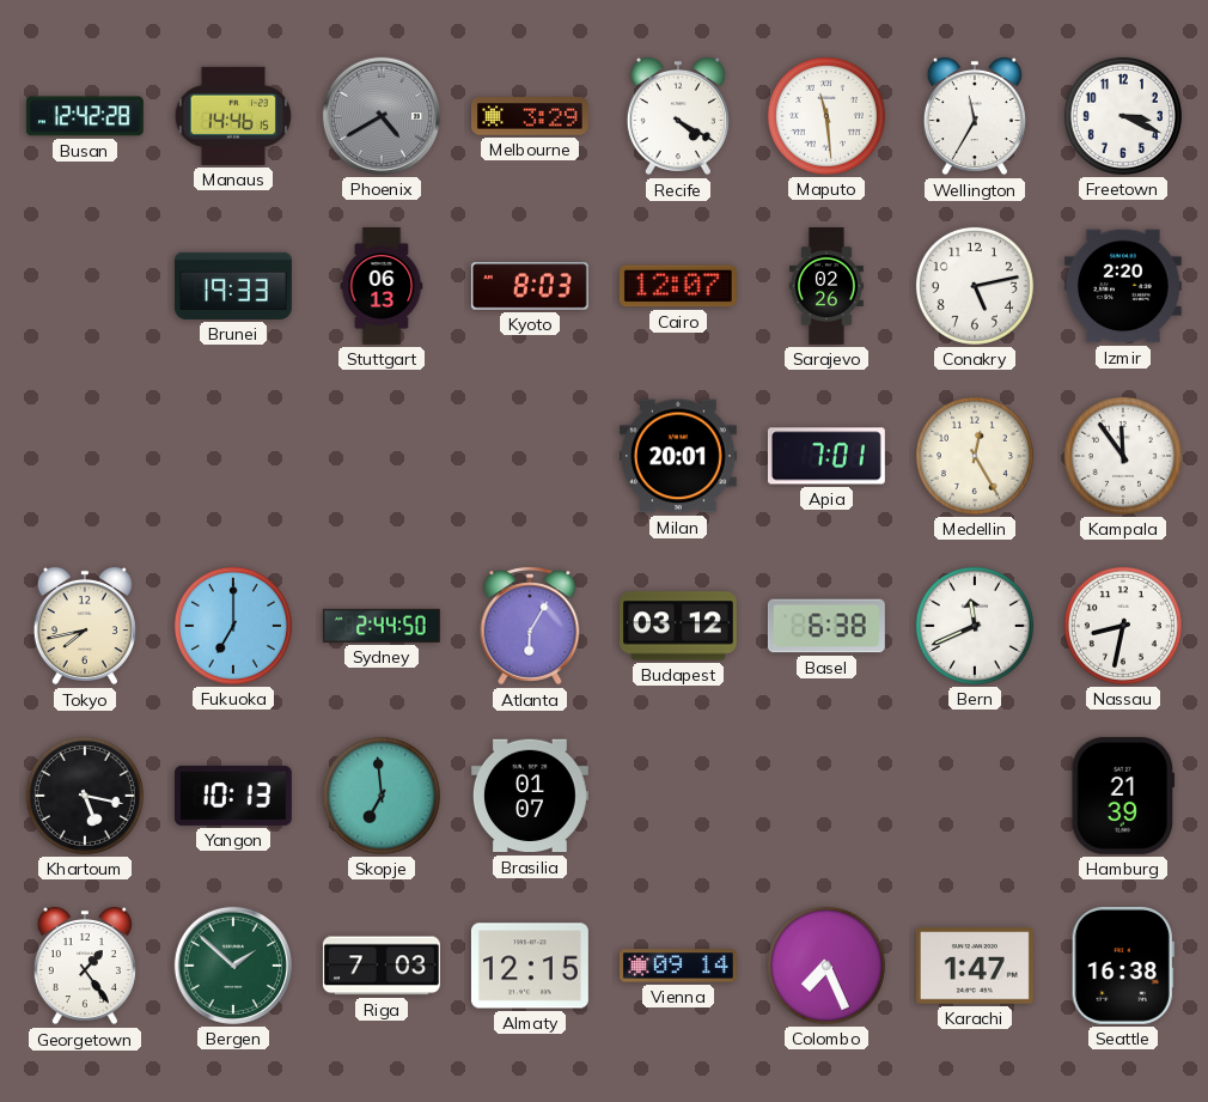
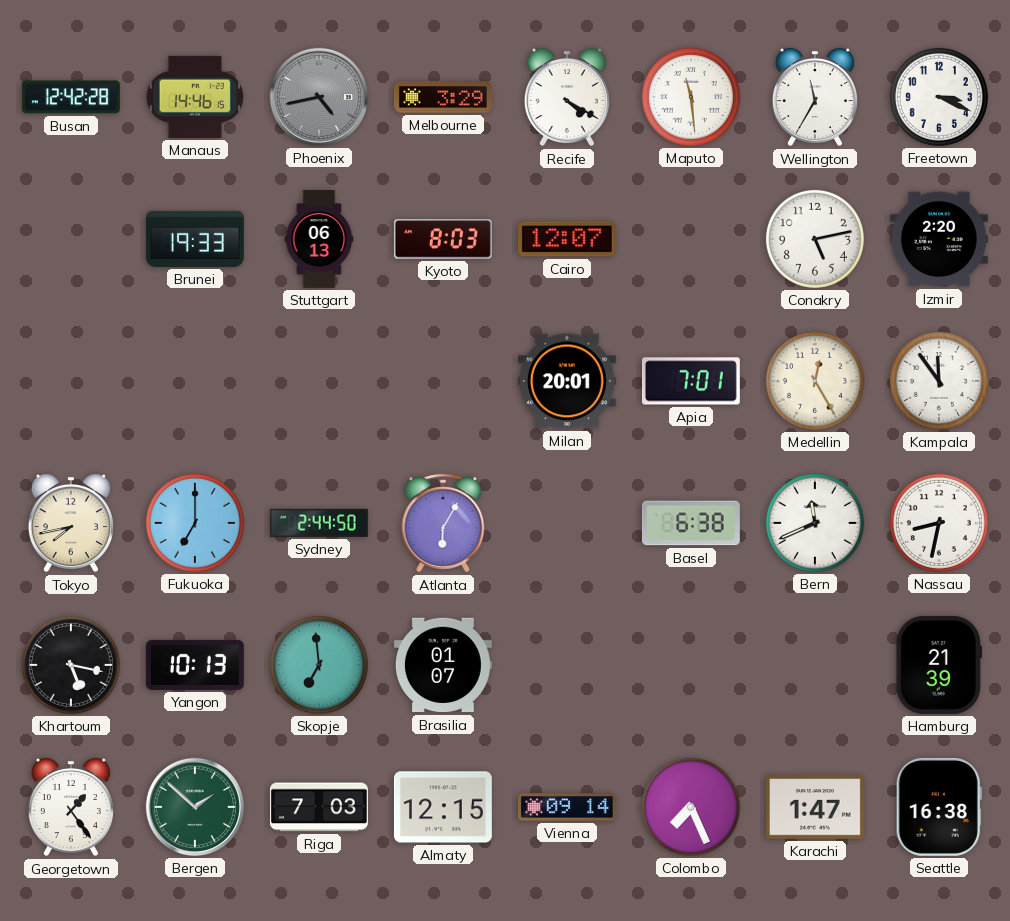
Phoenix: 4:40 -> 4:43
Sarajevo: 02:26 -> none
Budapest: 03:12 -> none
